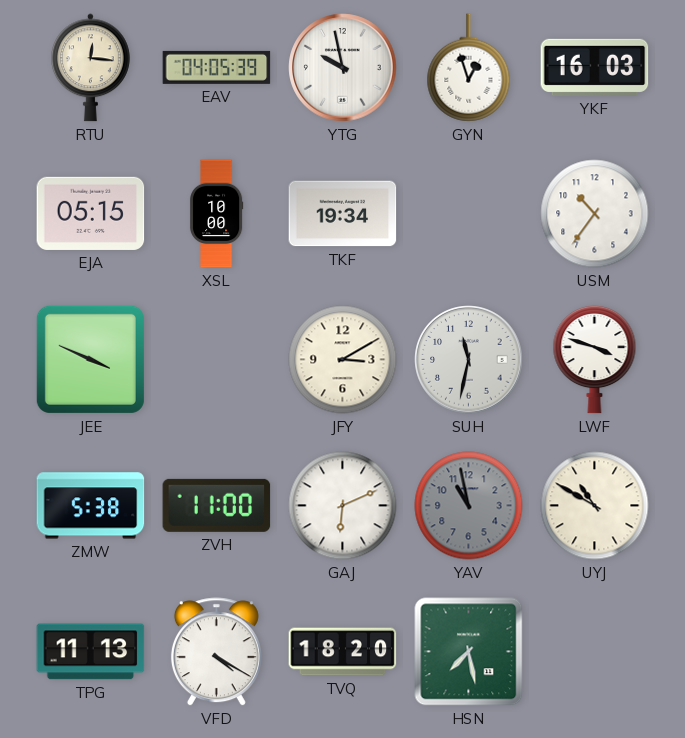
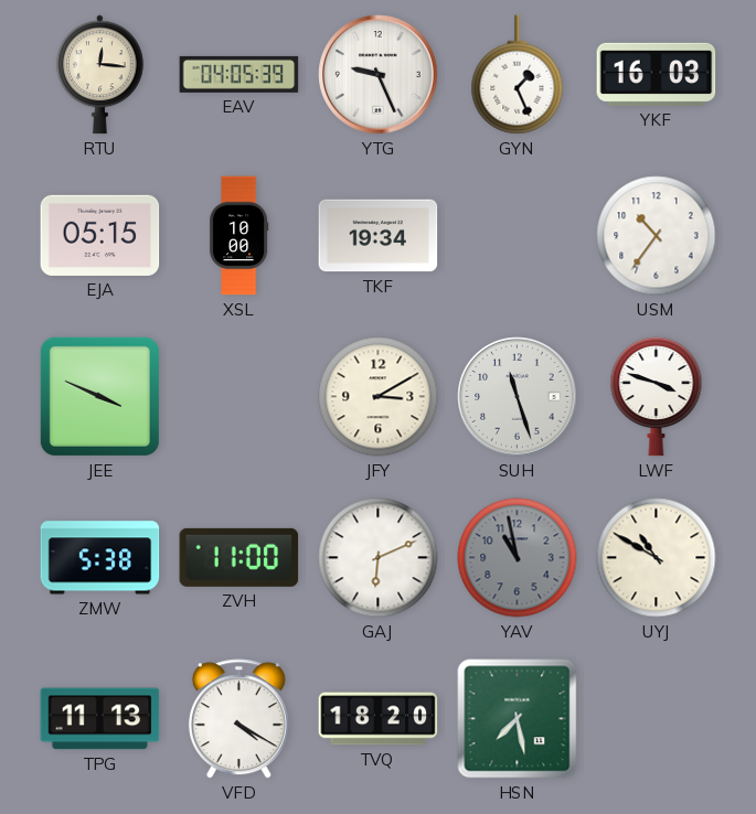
YTG: 9:58 -> 9:26
GYN: 12:57 -> 1:26
SUH: 11:32 -> 11:27
